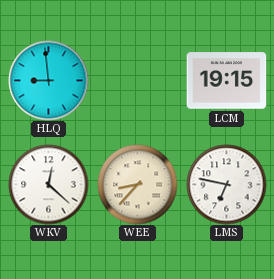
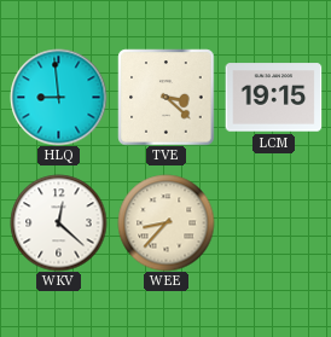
TVE: none -> 3:22
LMS: 6:47 -> none
